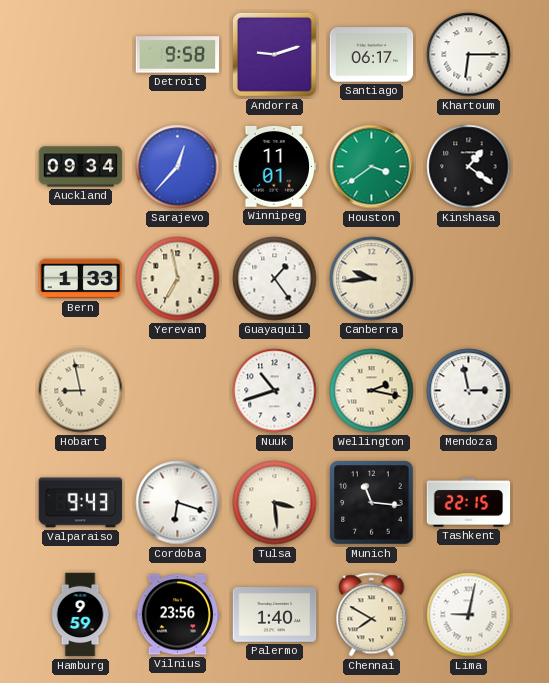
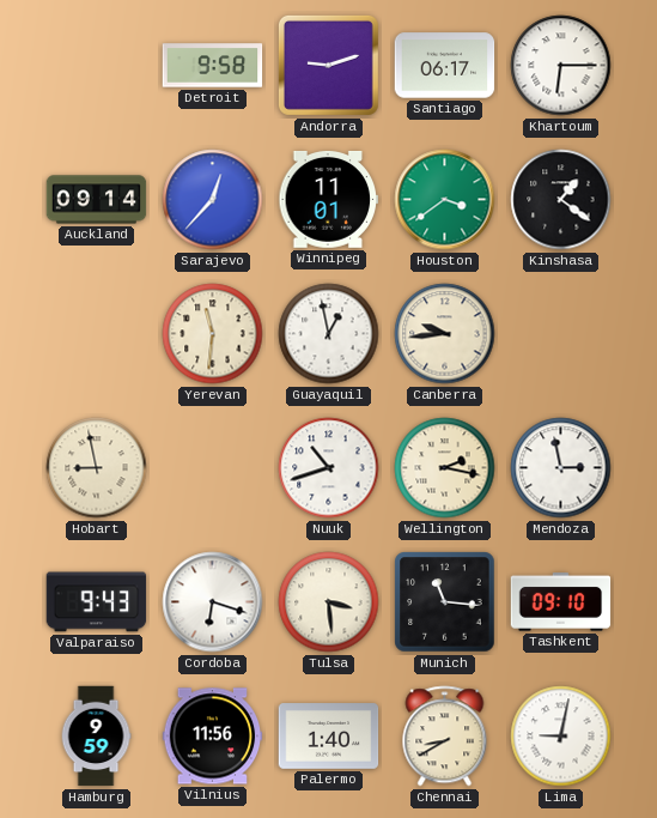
Auckland: 09:34 -> 09:14
Bern: 1:33 -> none
Yerevan: 6:58 -> 11:31
Guayaquil: 1:24 -> 12:58
Tashkent: 22:15 -> 09:10
Vilnius: 23:56 -> 11:56
Chennai: 7:50 -> 8:40
